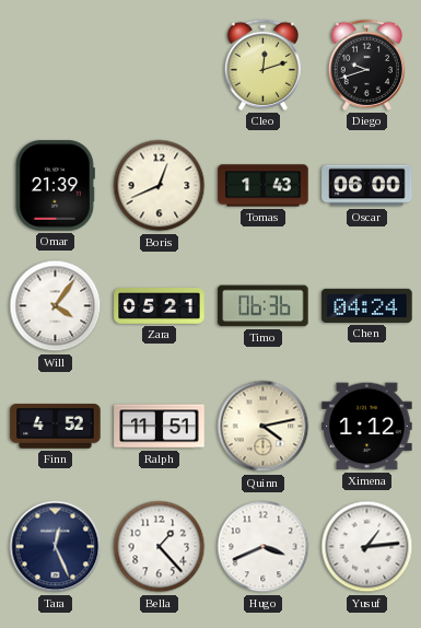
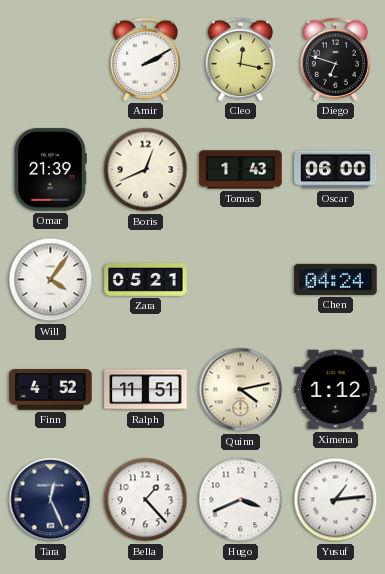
Amir: none -> 2:10
Cleo: 12:12 -> 12:17
Diego: 9:42 -> 6:48
Timo: 06:36 -> none
